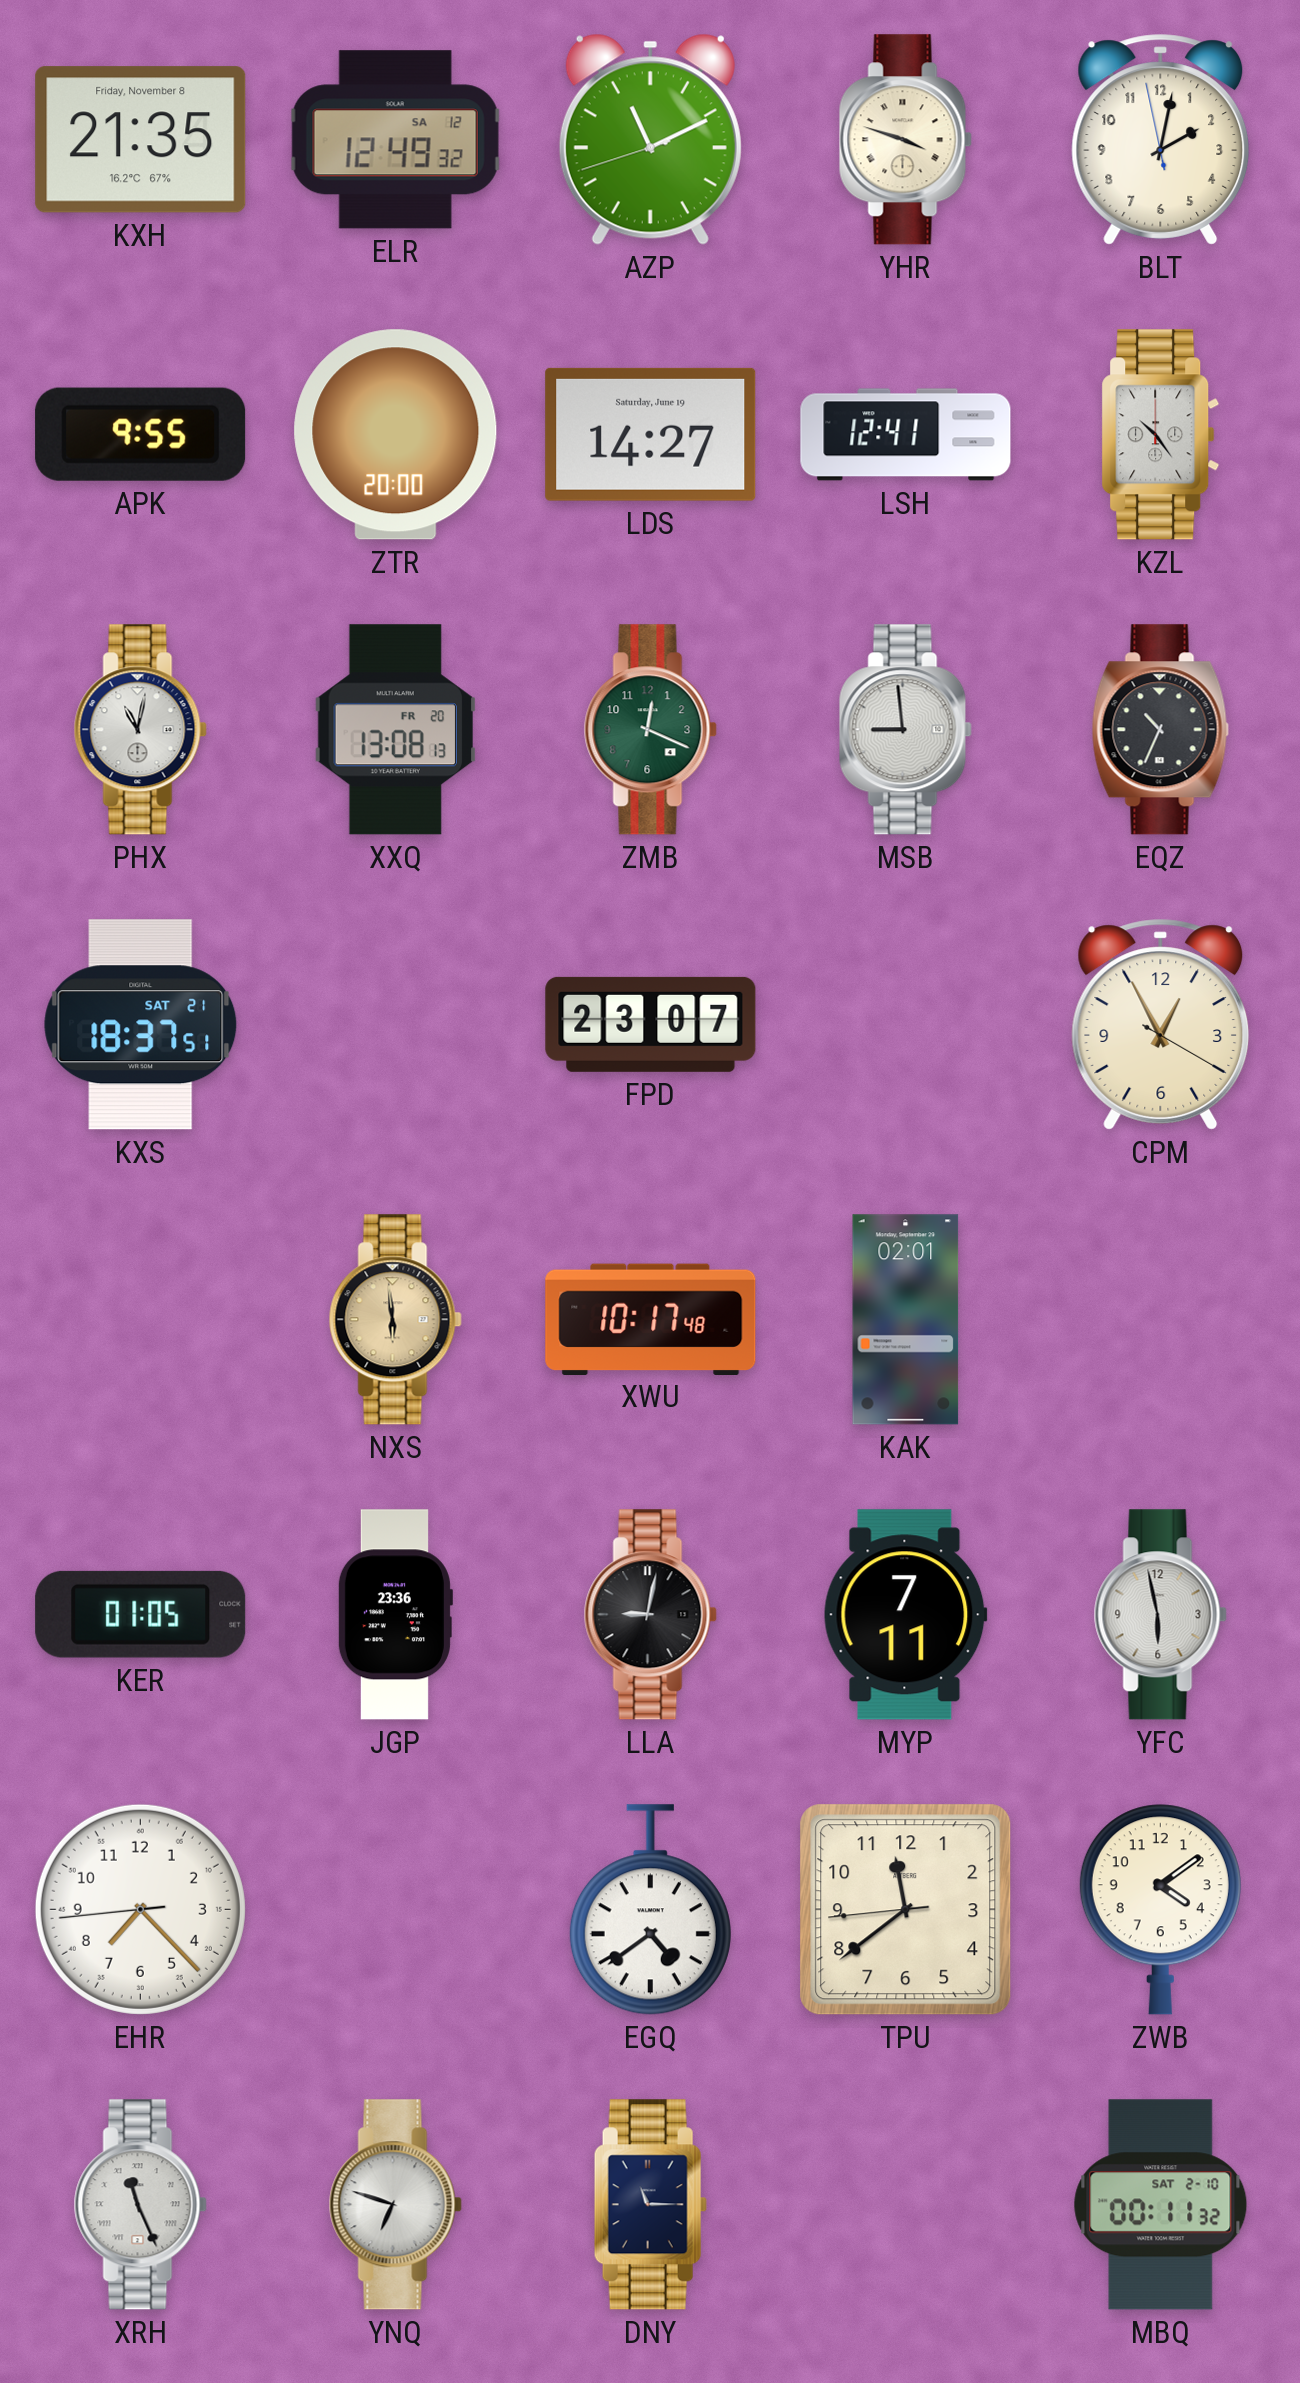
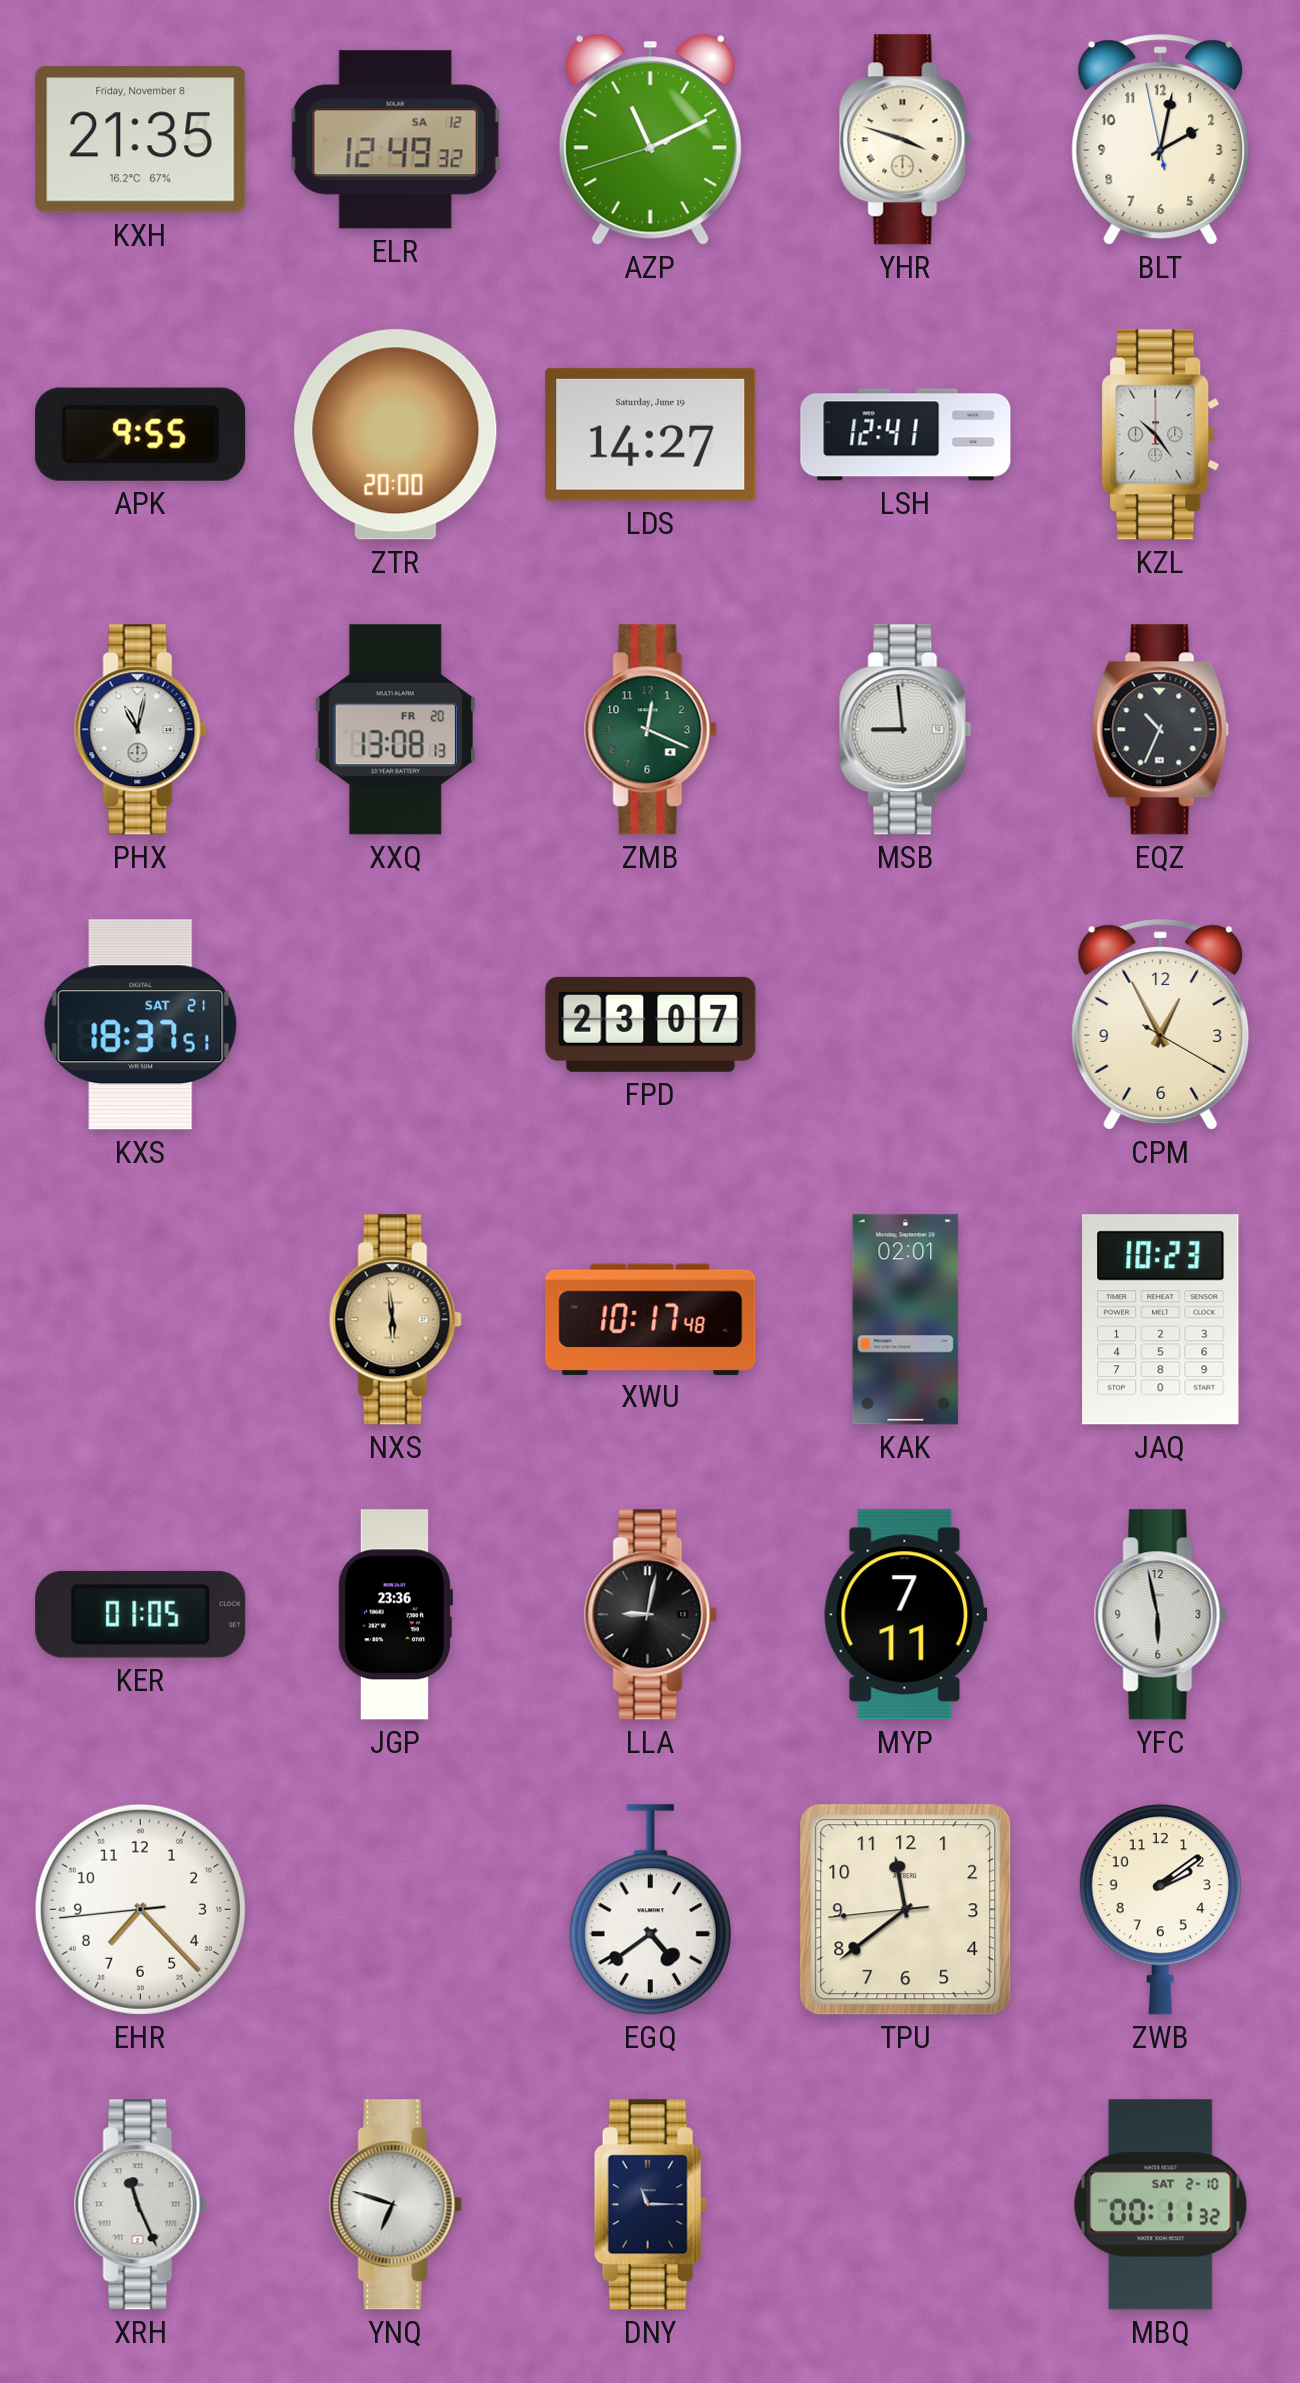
JAQ: none -> 10:23
ZWB: 4:09 -> 2:09
